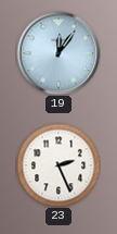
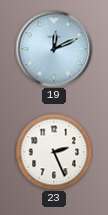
19: 12:06 -> 12:11
